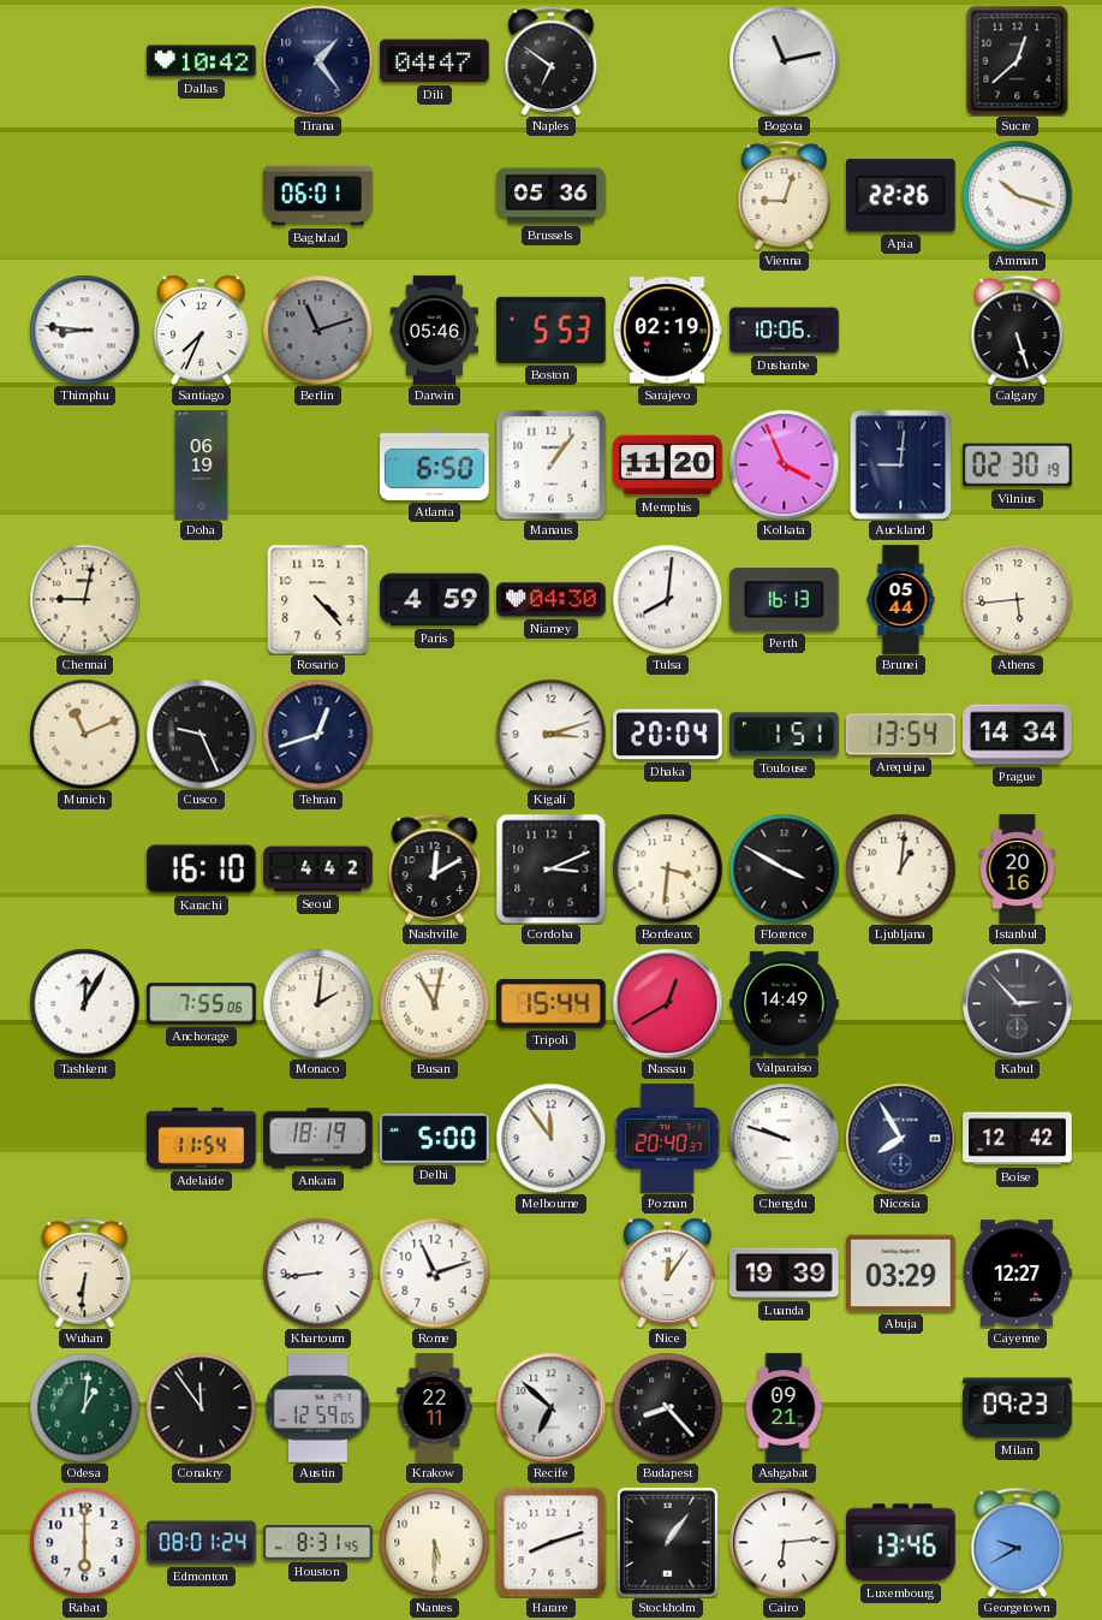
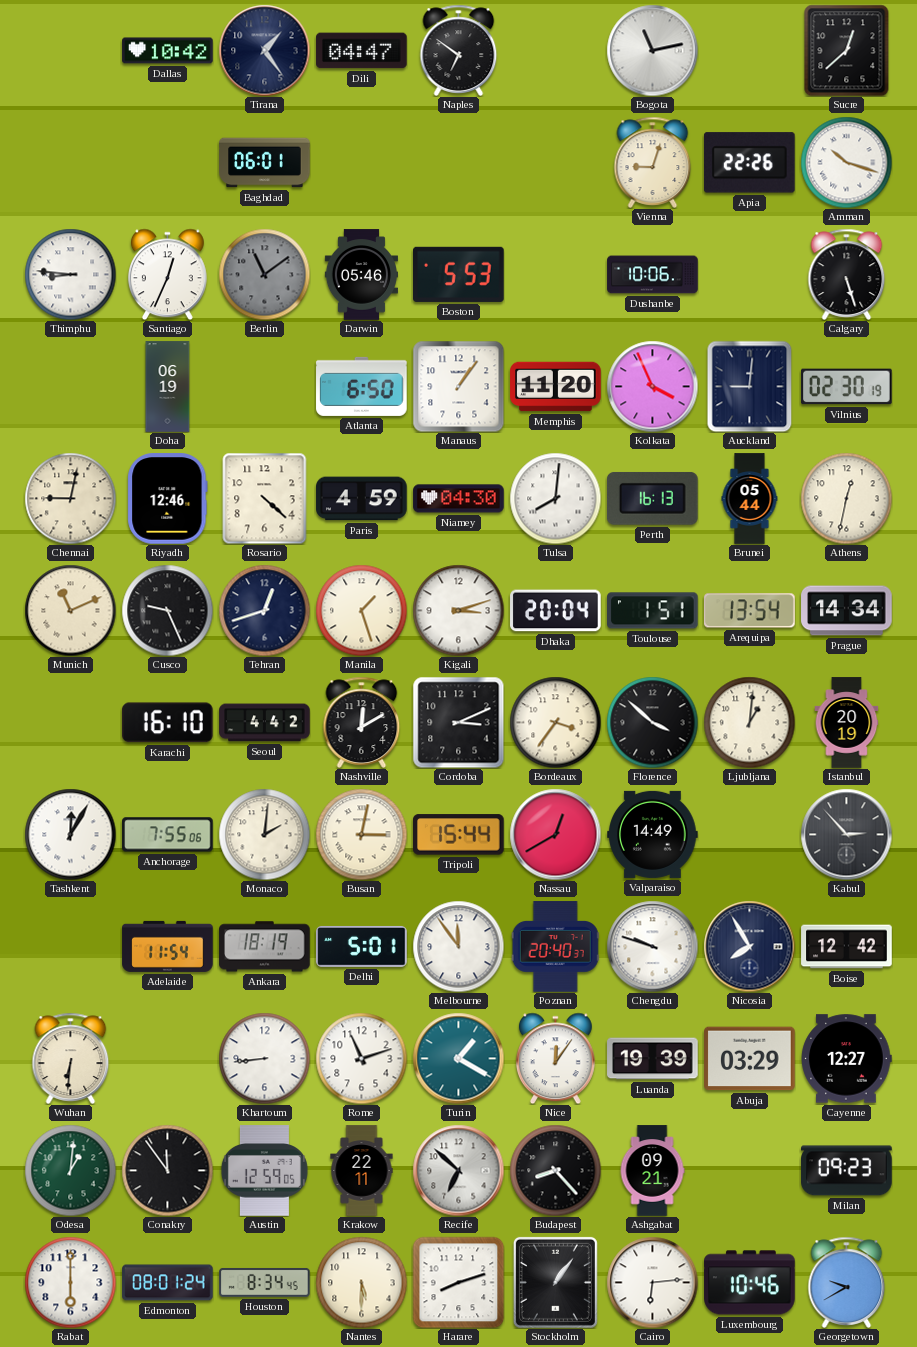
Brussels: 05:36 -> none
Santiago: 7:34 -> 12:34
Berlin: 11:12 -> 11:09
Sarajevo: 02:19 -> none
Riyadh: none -> 12:46
Rosario: 4:23 -> 4:22
Athens: 5:44 -> 12:32
Manila: none -> 1:27
Bordeaux: 3:31 -> 3:36
Florence: 3:50 -> 3:52
Istanbul: 20:16 -> 20:19
Busan: 11:02 -> 3:02
Delhi: 5:00 -> 5:01
Turin: none -> 1:20
Houston: 8:31 -> 8:34
Luxembourg: 13:46 -> 10:46
